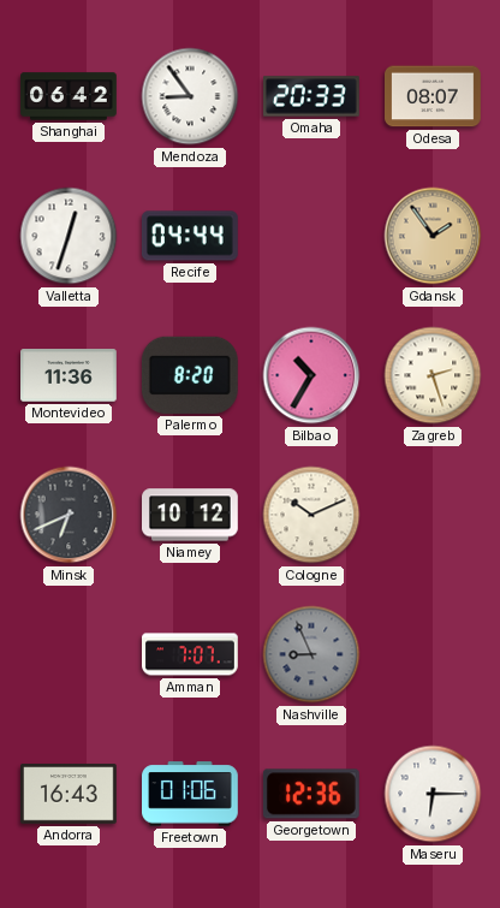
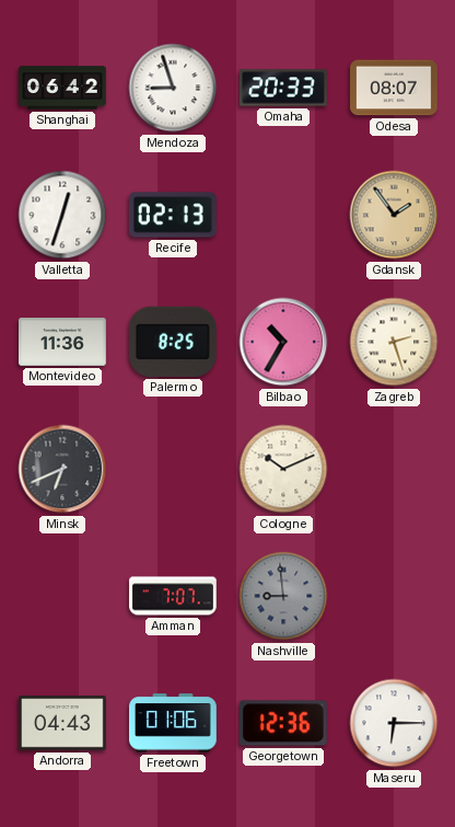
Mendoza: 8:54 -> 8:57
Recife: 04:44 -> 02:13
Palermo: 8:20 -> 8:25
Niamey: 10:12 -> none
Nashville: 8:56 -> 8:59
Andorra: 16:43 -> 04:43
